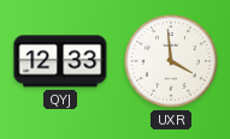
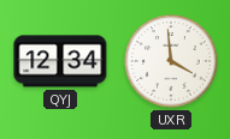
QYJ: 12:33 -> 12:34
